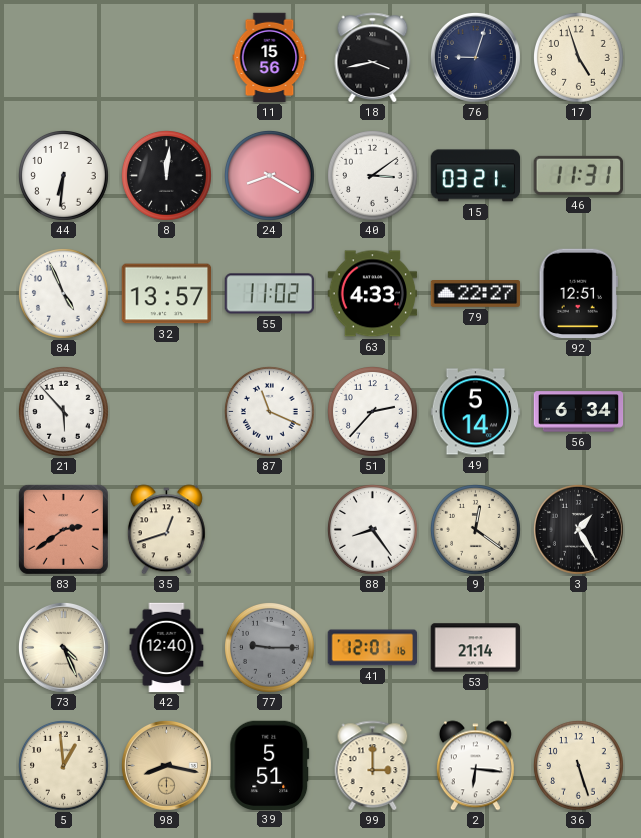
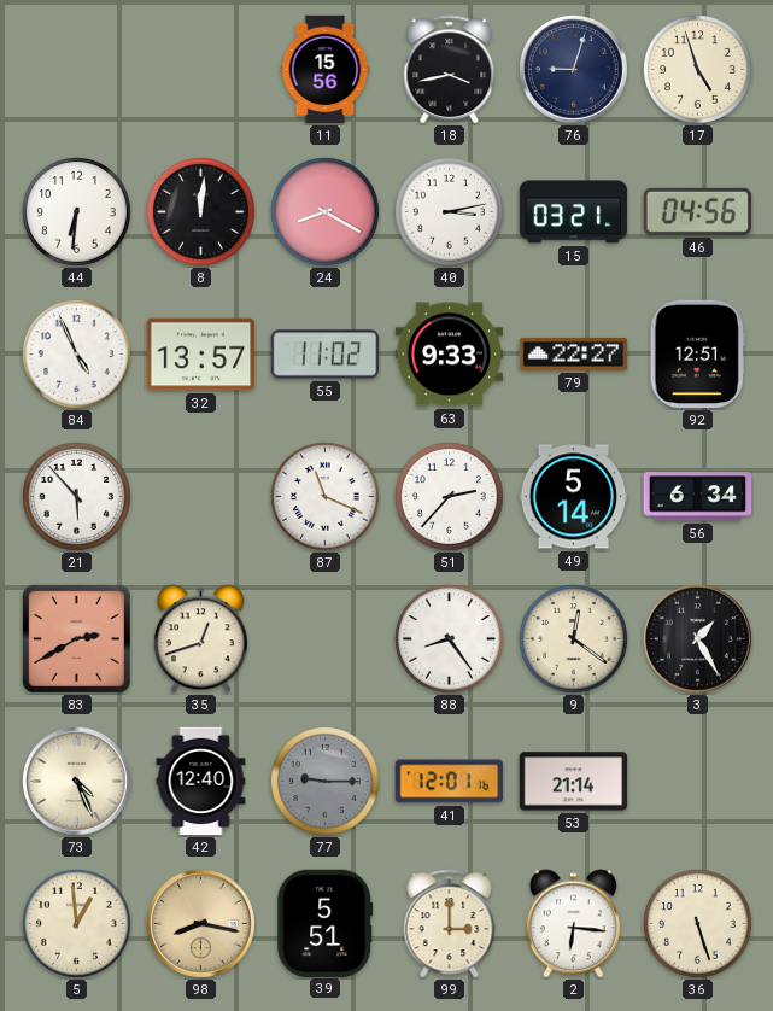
40: 3:09 -> 3:13
46: 11:31 -> 04:56
63: 4:33 -> 9:33
83: 2:39 -> 2:40
